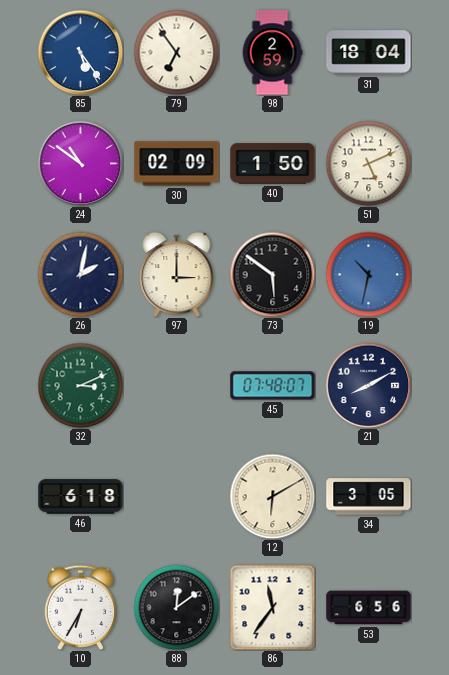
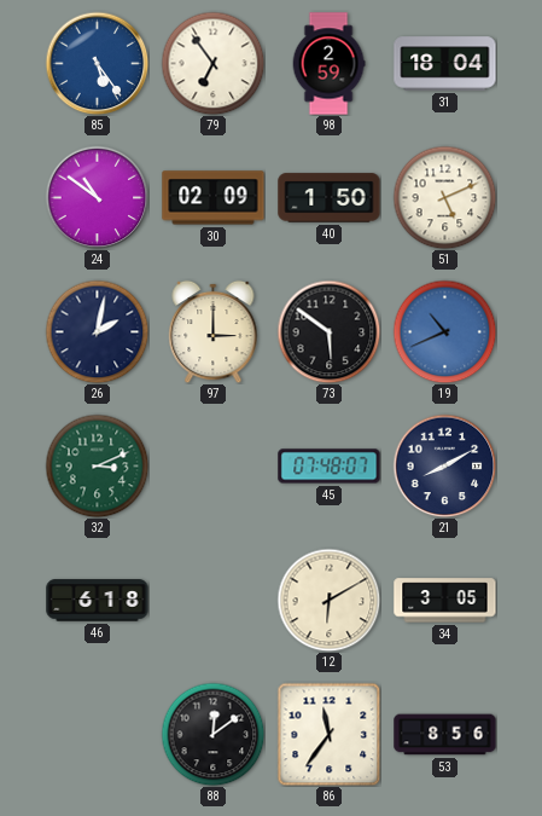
19: 10:32 -> 10:41
10: 6:35 -> none
53: 6:56 -> 8:56
